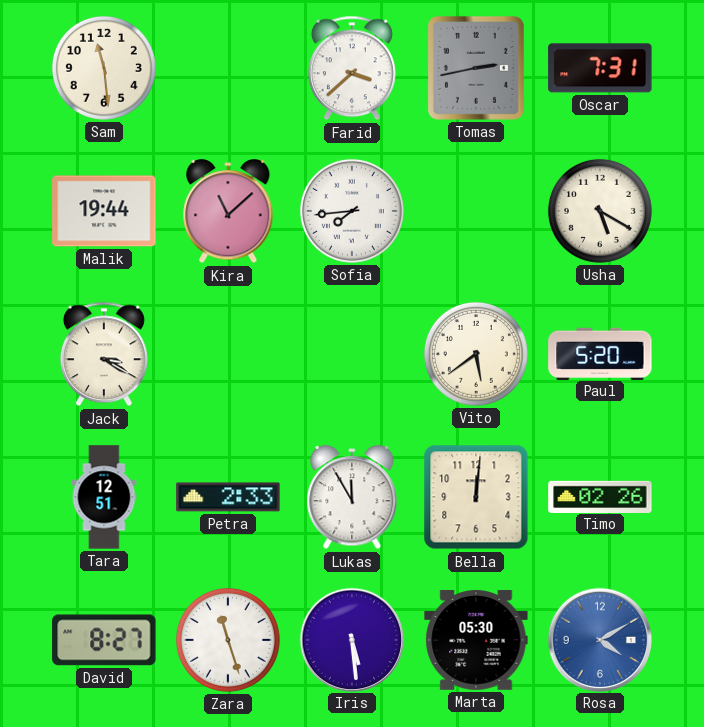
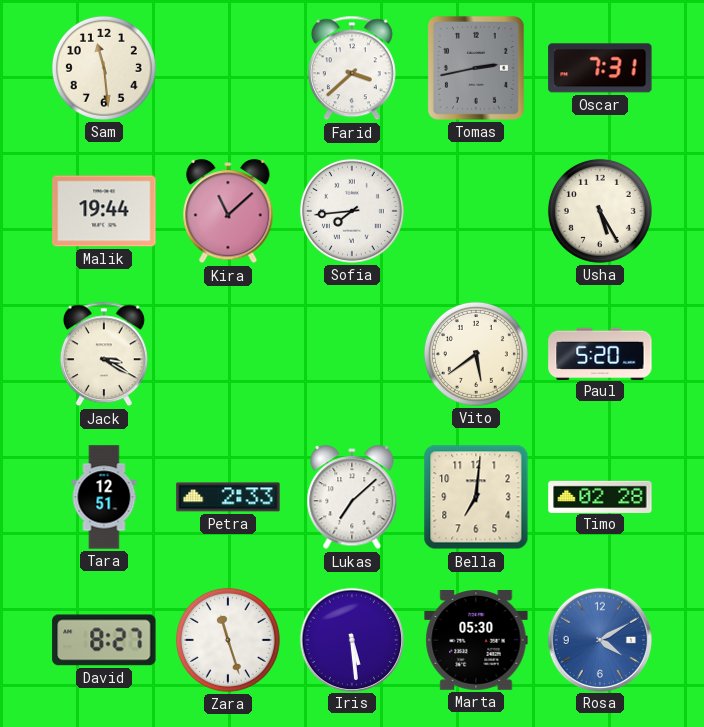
Usha: 5:20 -> 5:25
Lukas: 11:55 -> 7:08
Bella: 12:01 -> 7:01
Timo: 02:26 -> 02:28
